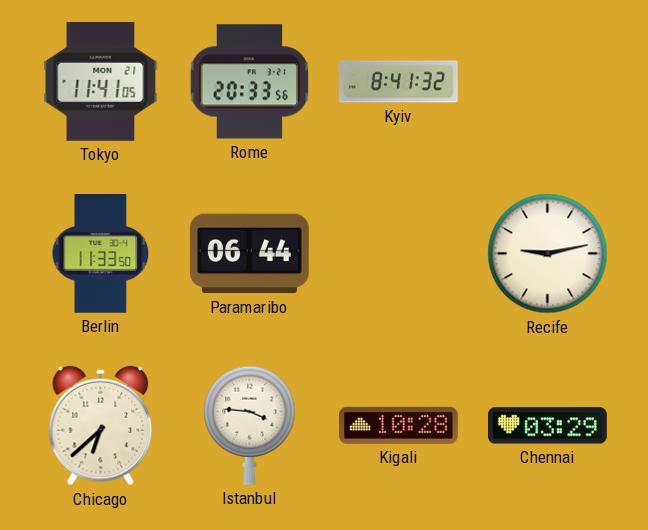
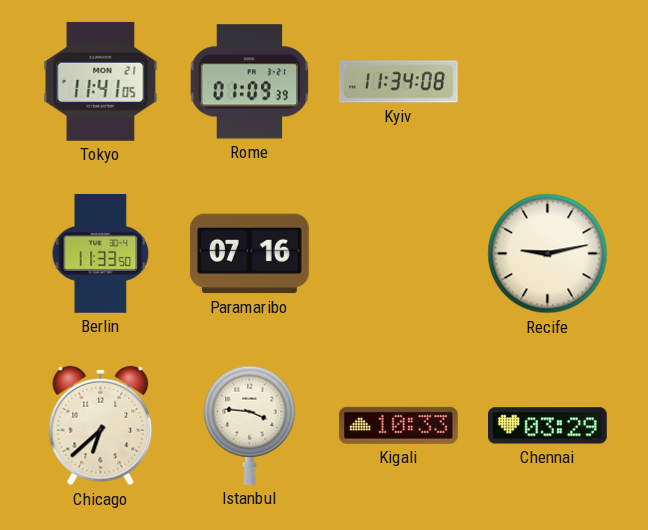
Rome: 20:33 -> 01:09
Kyiv: 8:41 -> 11:34
Paramaribo: 06:44 -> 07:16
Kigali: 10:28 -> 10:33
